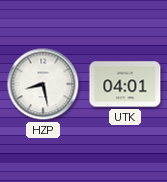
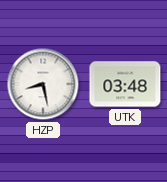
UTK: 04:01 -> 03:48
